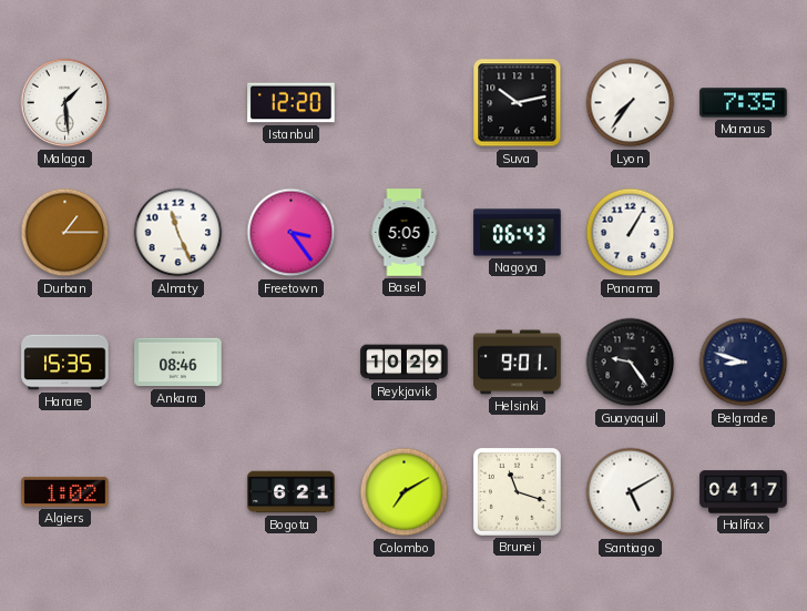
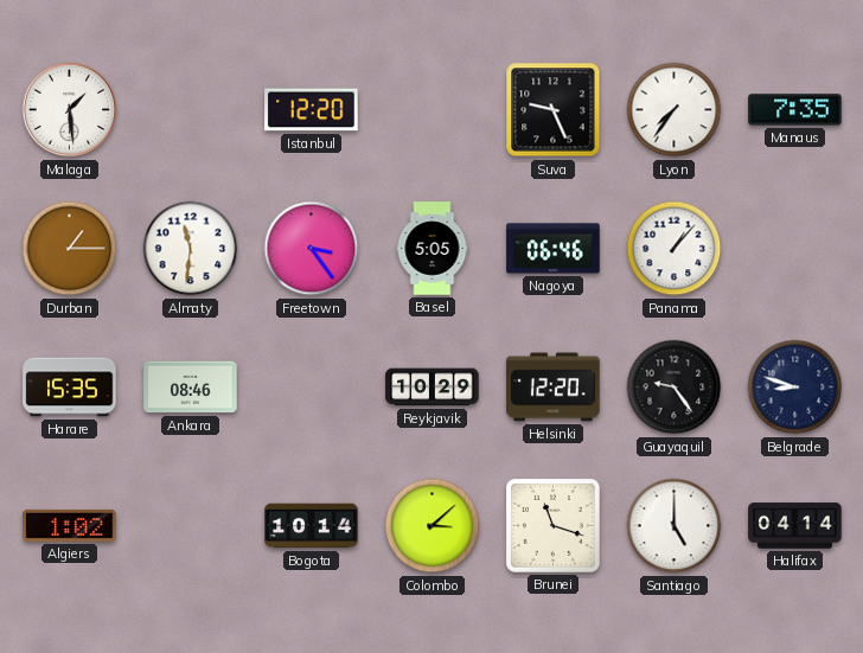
Suva: 10:13 -> 9:26
Almaty: 11:26 -> 11:31
Nagoya: 06:43 -> 06:46
Panama: 1:05 -> 1:07
Helsinki: 9:01 -> 12:20
Bogota: 6:21 -> 10:14
Colombo: 7:10 -> 3:08
Santiago: 5:10 -> 5:00
Halifax: 04:17 -> 04:14
